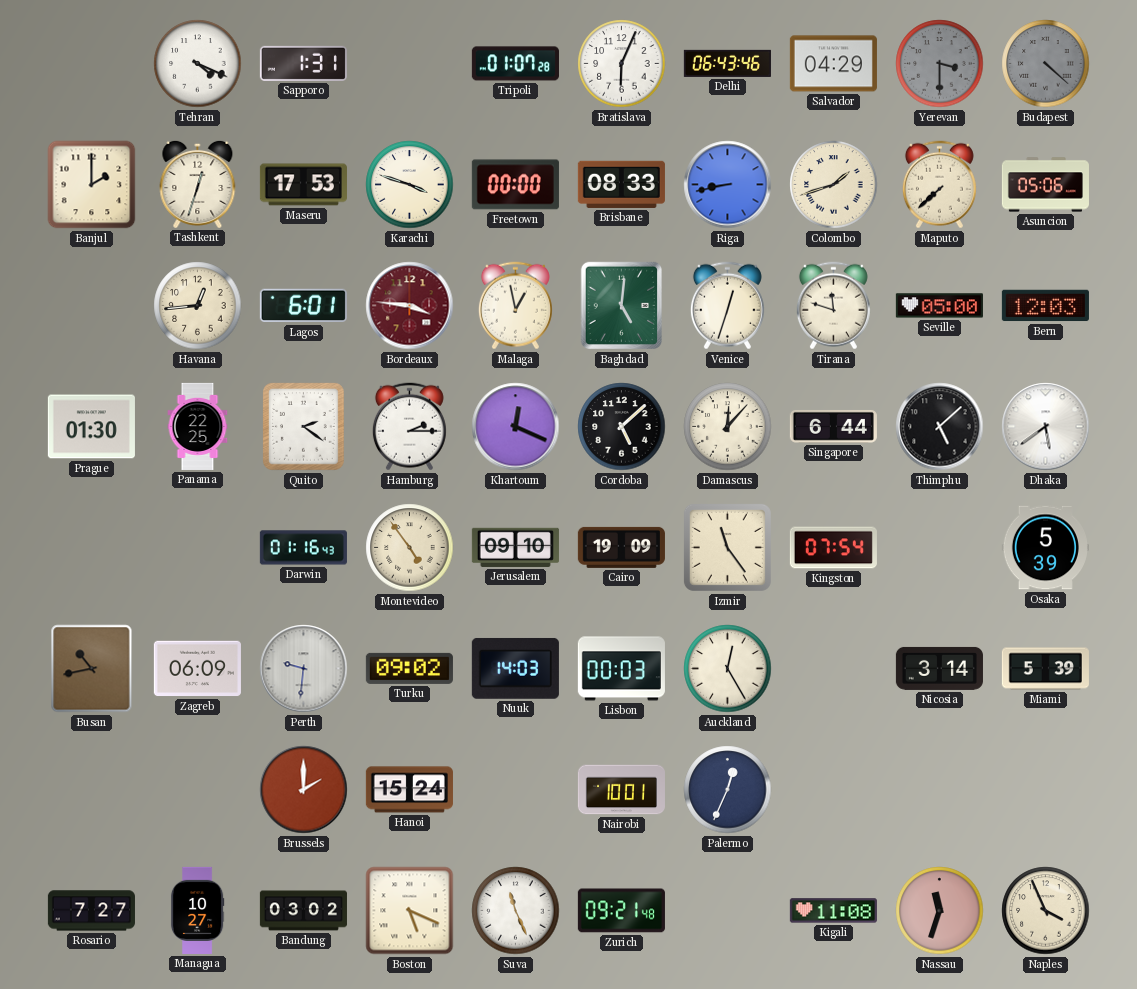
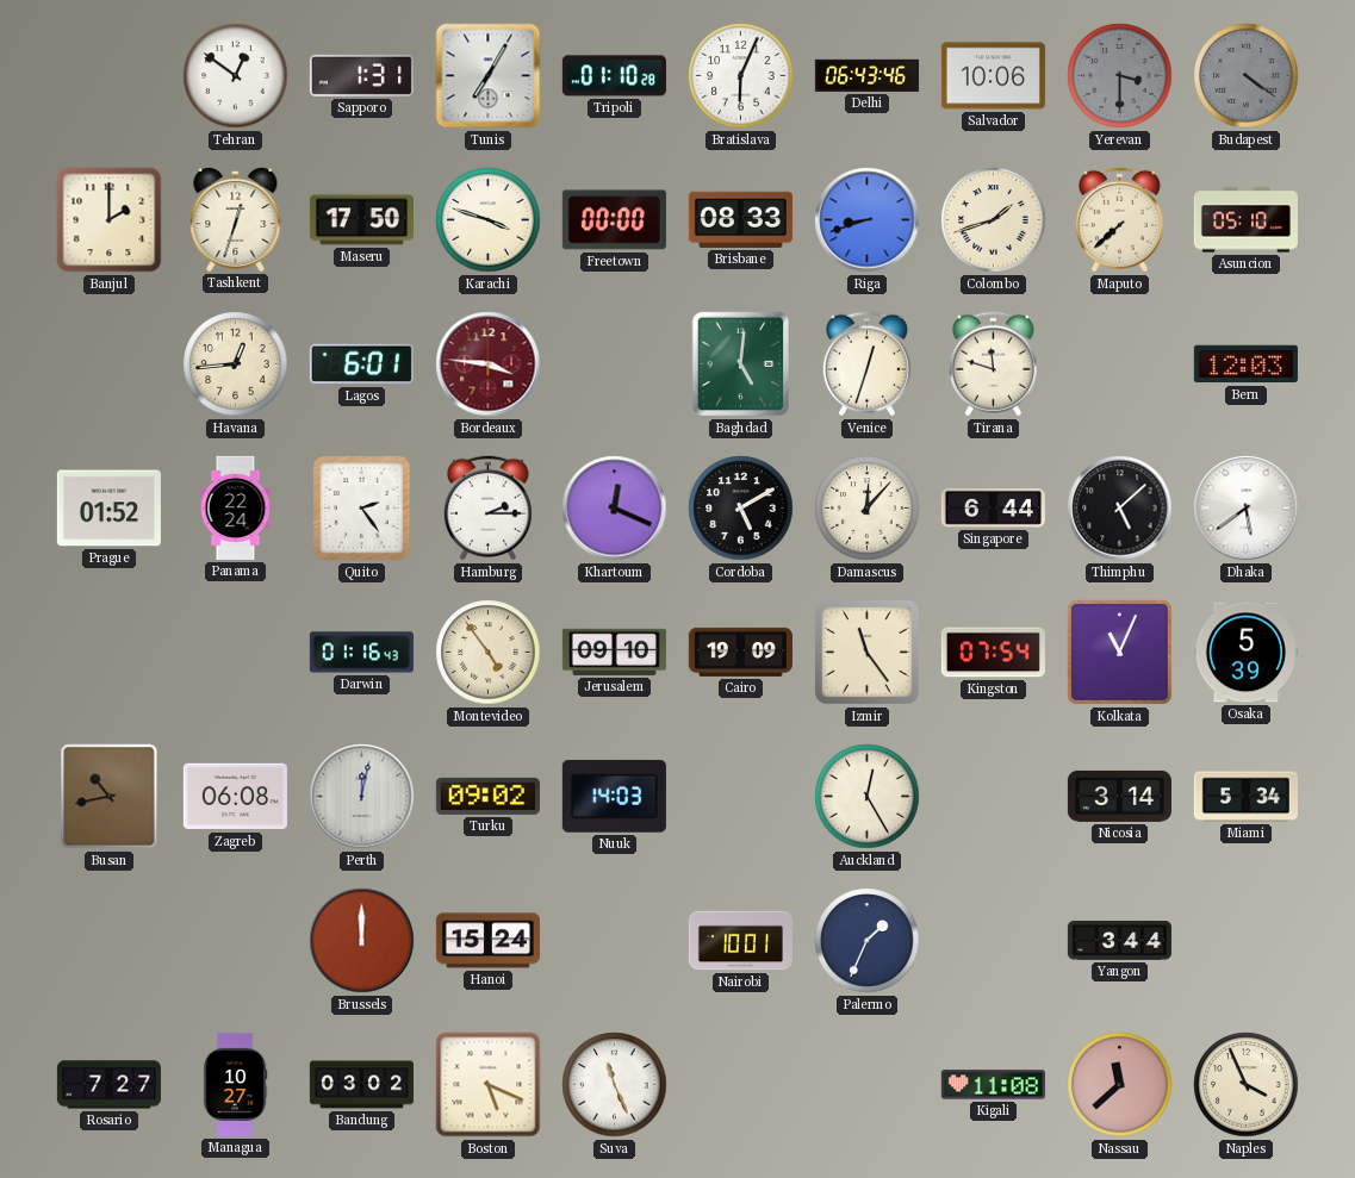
Tehran: 4:19 -> 12:51
Tunis: none -> 7:05
Tripoli: 01:07 -> 01:10
Salvador: 04:29 -> 10:06
Budapest: 4:22 -> 4:21
Maseru: 17:53 -> 17:50
Riga: 8:43 -> 8:42
Asuncion: 05:06 -> 05:10
Malaga: 12:58 -> none
Seville: 05:00 -> none
Prague: 01:30 -> 01:52
Panama: 22:25 -> 22:24
Quito: 2:21 -> 2:24
Cordoba: 5:08 -> 5:10
Kolkata: none -> 11:04
Zagreb: 06:09 -> 06:08
Perth: 9:31 -> 12:02
Lisbon: 00:03 -> none
Miami: 5:39 -> 5:34
Brussels: 2:00 -> 12:00
Palermo: 12:34 -> 1:34
Yangon: none -> 3:44
Zurich: 09:21 -> none
Nassau: 11:33 -> 11:38
